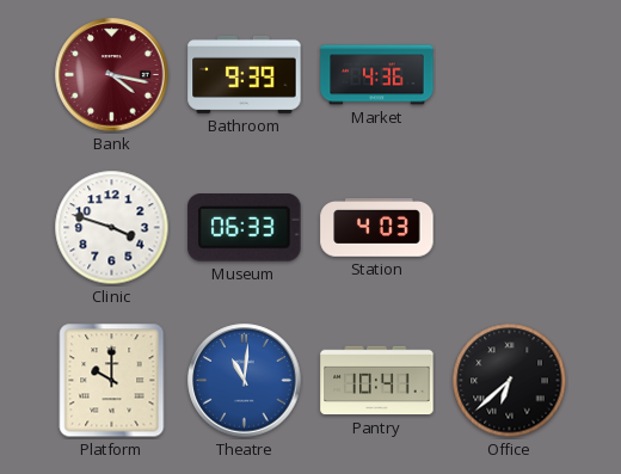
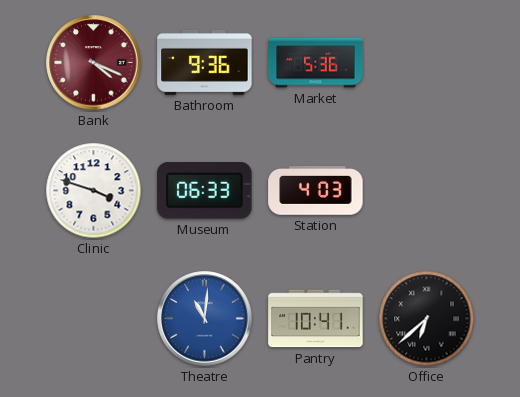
Bank: 4:17 -> 4:19
Bathroom: 9:39 -> 9:36
Market: 4:36 -> 5:36
Platform: 10:00 -> none
